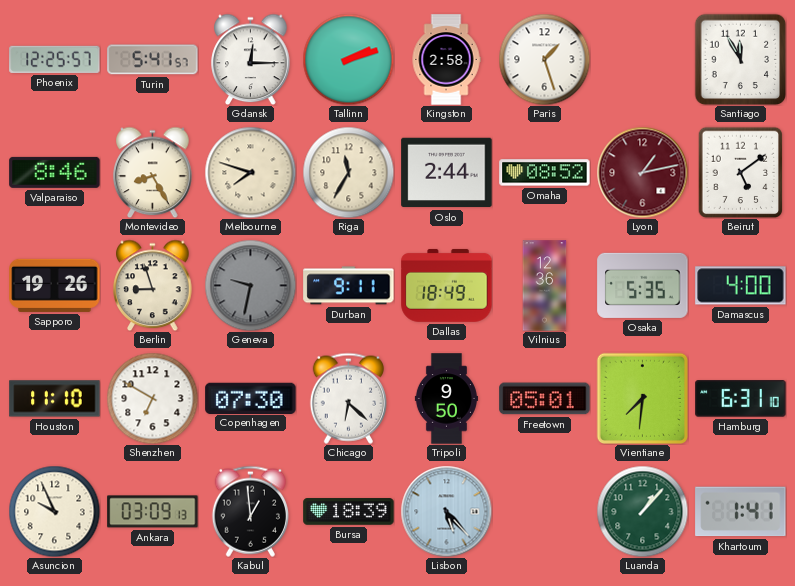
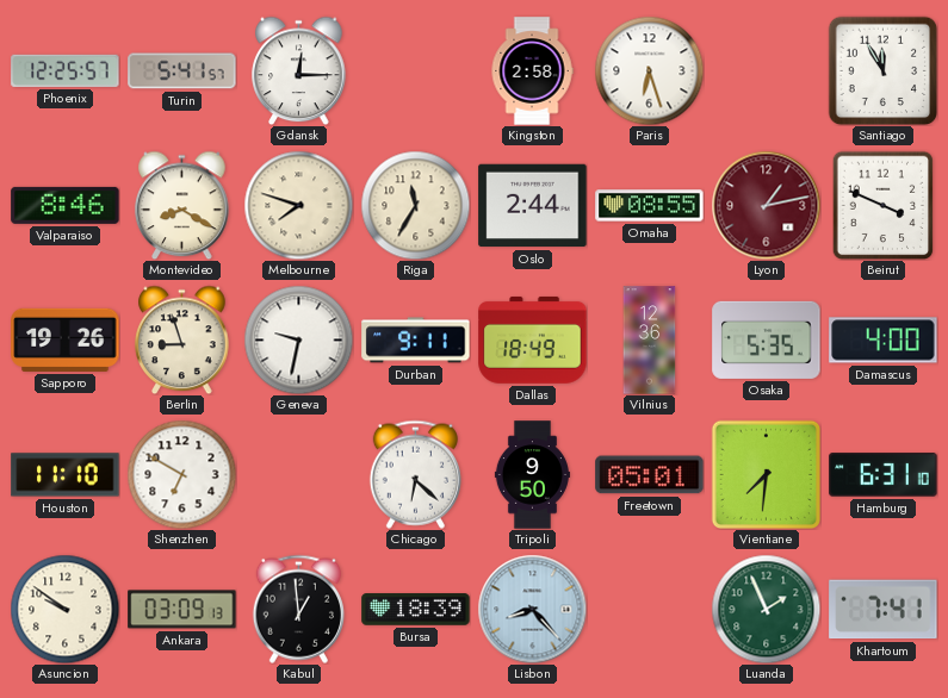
Tallinn: 2:12 -> none
Paris: 1:27 -> 6:27
Montevideo: 8:25 -> 8:20
Omaha: 08:52 -> 08:55
Beirut: 5:09 -> 3:49
Geneva dial: grey -> white
Copenhagen: 07:30 -> none
Asuncion: 9:56 -> 9:51
Lisbon: 5:23 -> 8:23
Luanda: 1:07 -> 1:56
Khartoum: 1:41 -> 7:41
